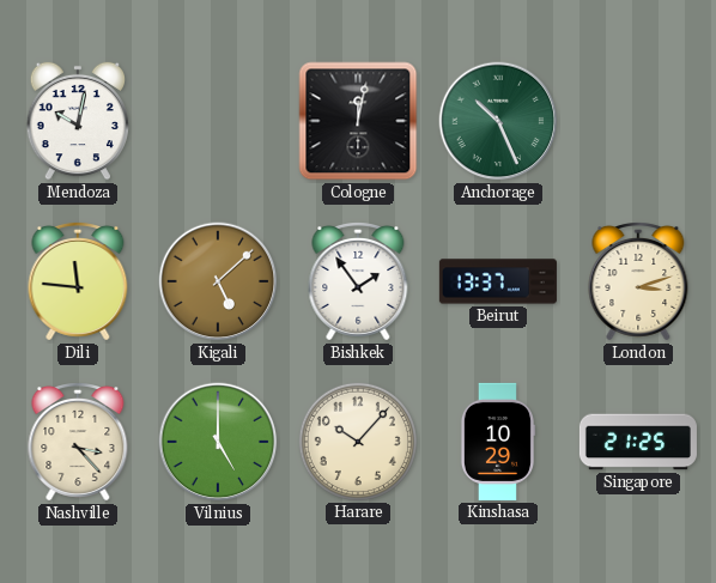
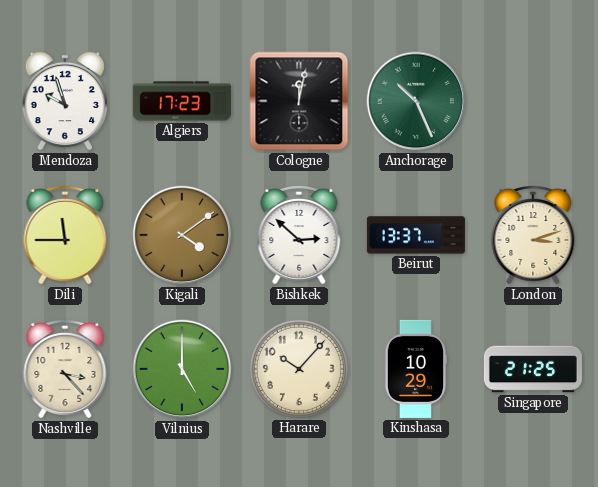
Mendoza: 10:02 -> 9:57
Algiers: none -> 17:23
Dili: 11:46 -> 11:45
Kigali: 5:08 -> 4:09
Bishkek: 1:54 -> 2:52
